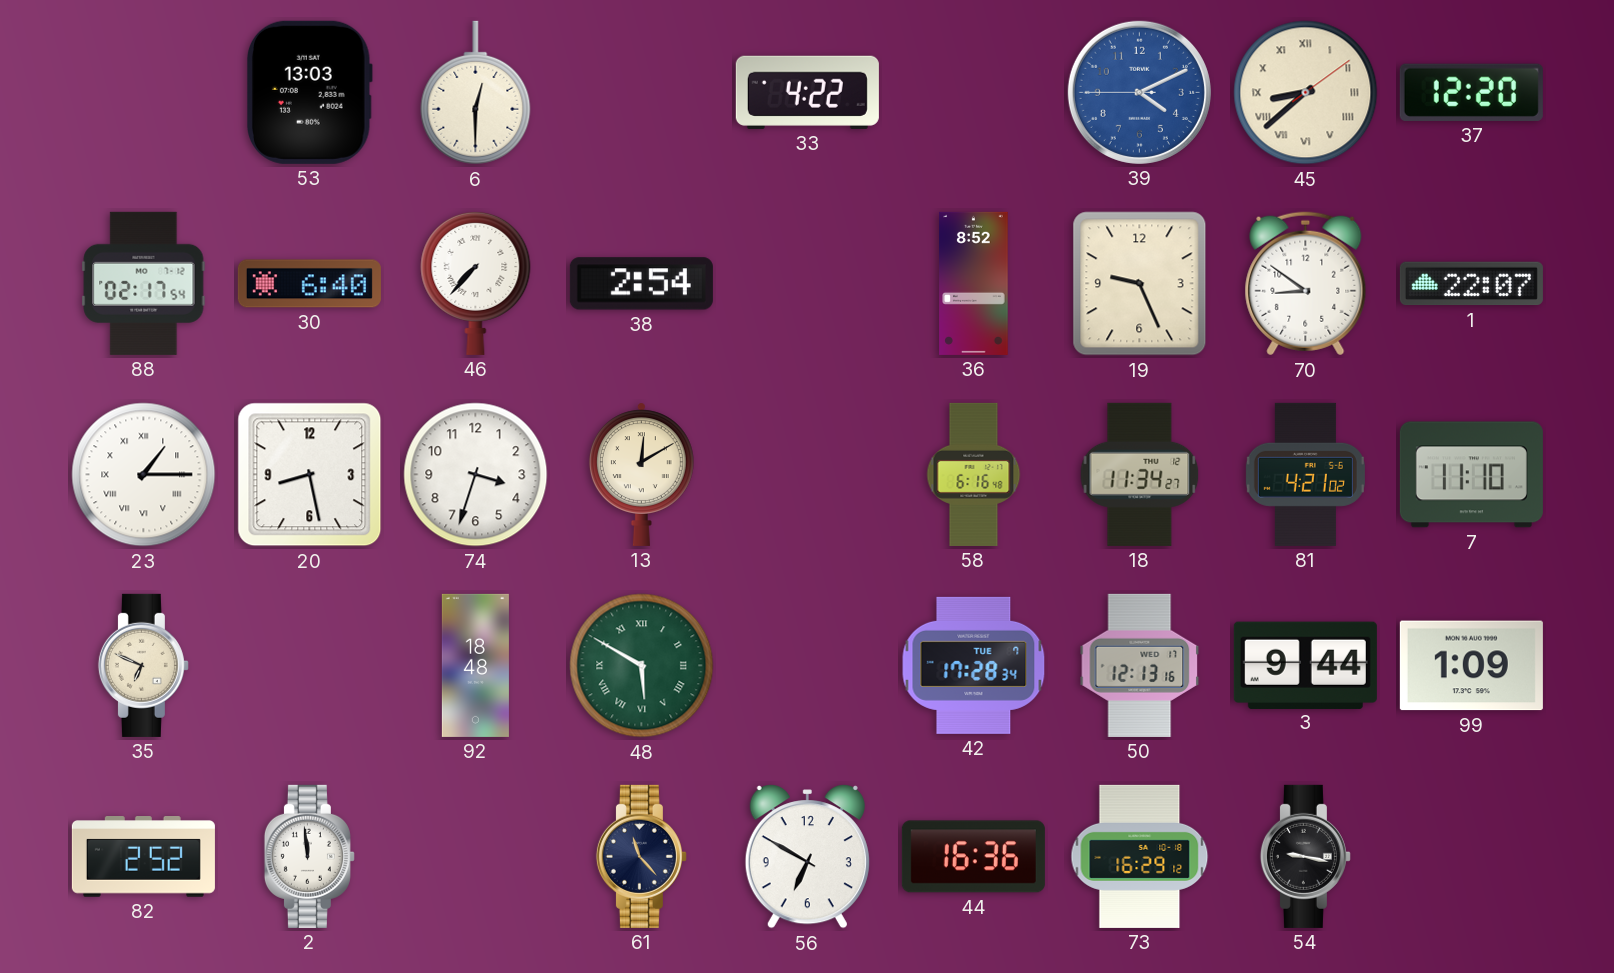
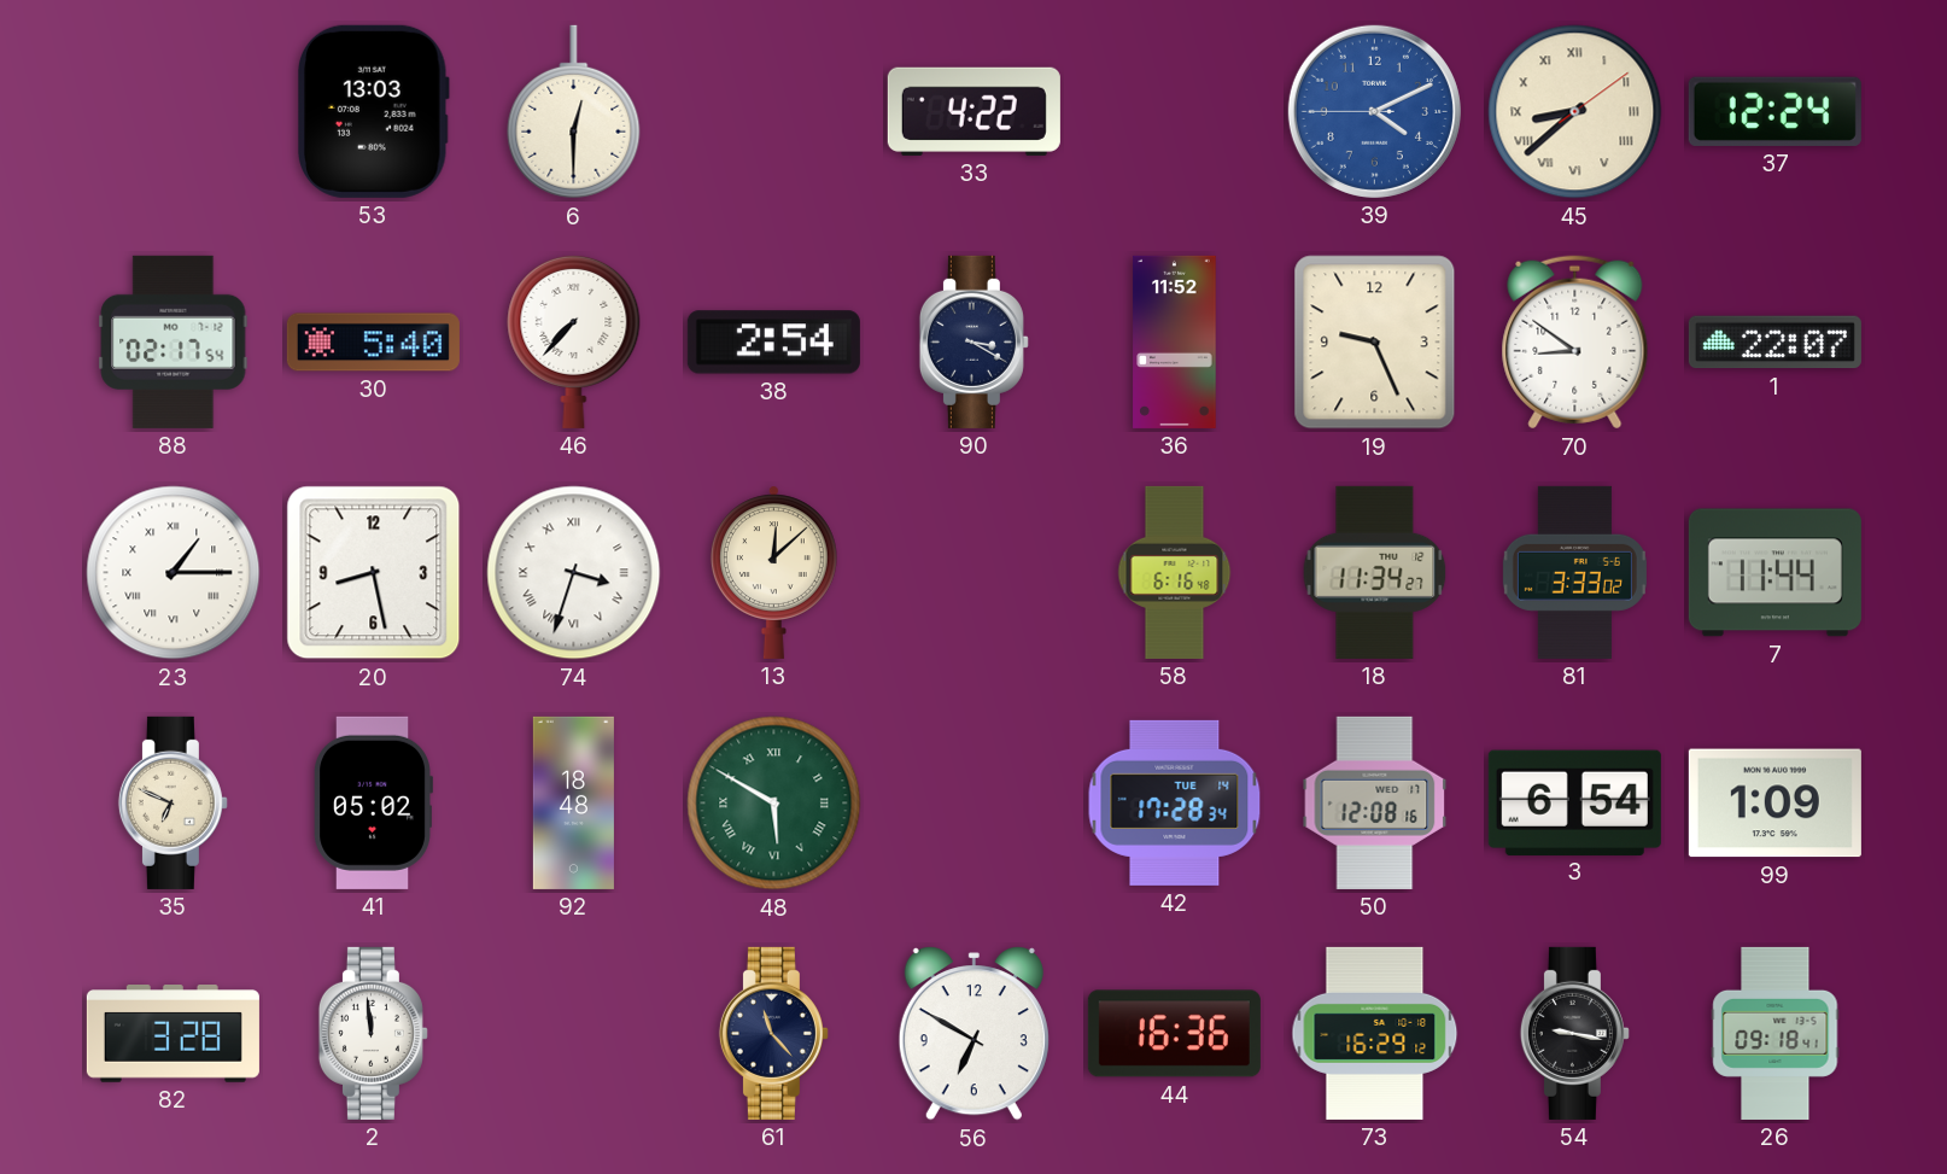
37: 12:20 -> 12:24
30: 6:40 -> 5:40
90: none -> 3:20
36: 8:52 -> 11:52
74 numerals: Arabic -> Roman
13: 12:10 -> 12:08
81: 4:21 -> 3:33
7: 11:10 -> 11:44
41: none -> 05:02
42 date: TUE 7 -> TUE 14
50: 12:13 -> 12:08
3: 9:44 -> 6:54
82: 2:52 -> 3:28
26: none -> 09:18
